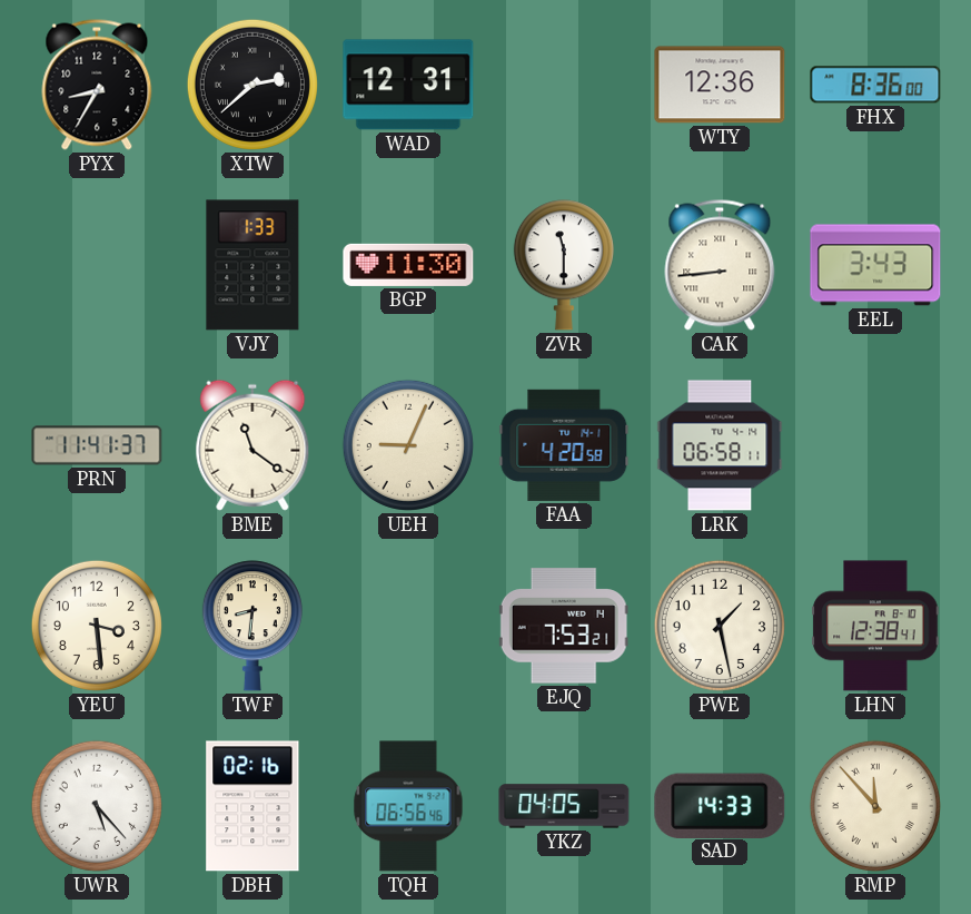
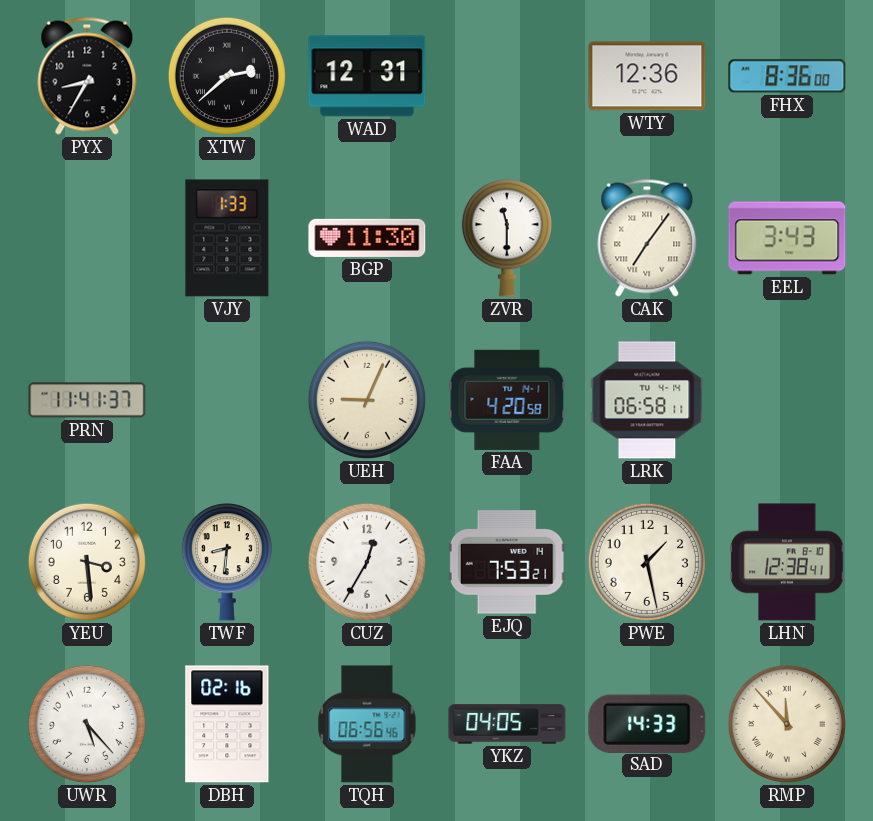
CAK: 8:44 -> 7:06
BME: 11:21 -> none
CUZ: none -> 12:35
